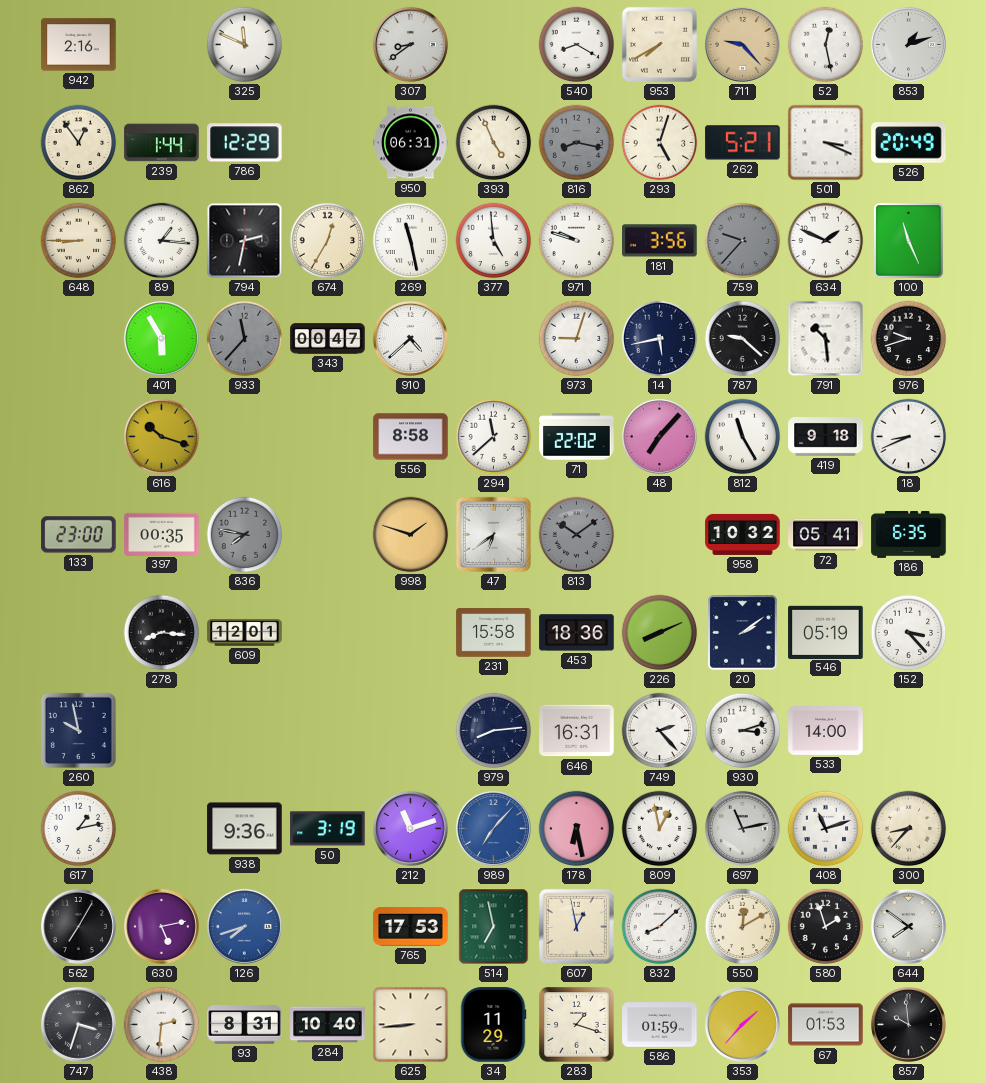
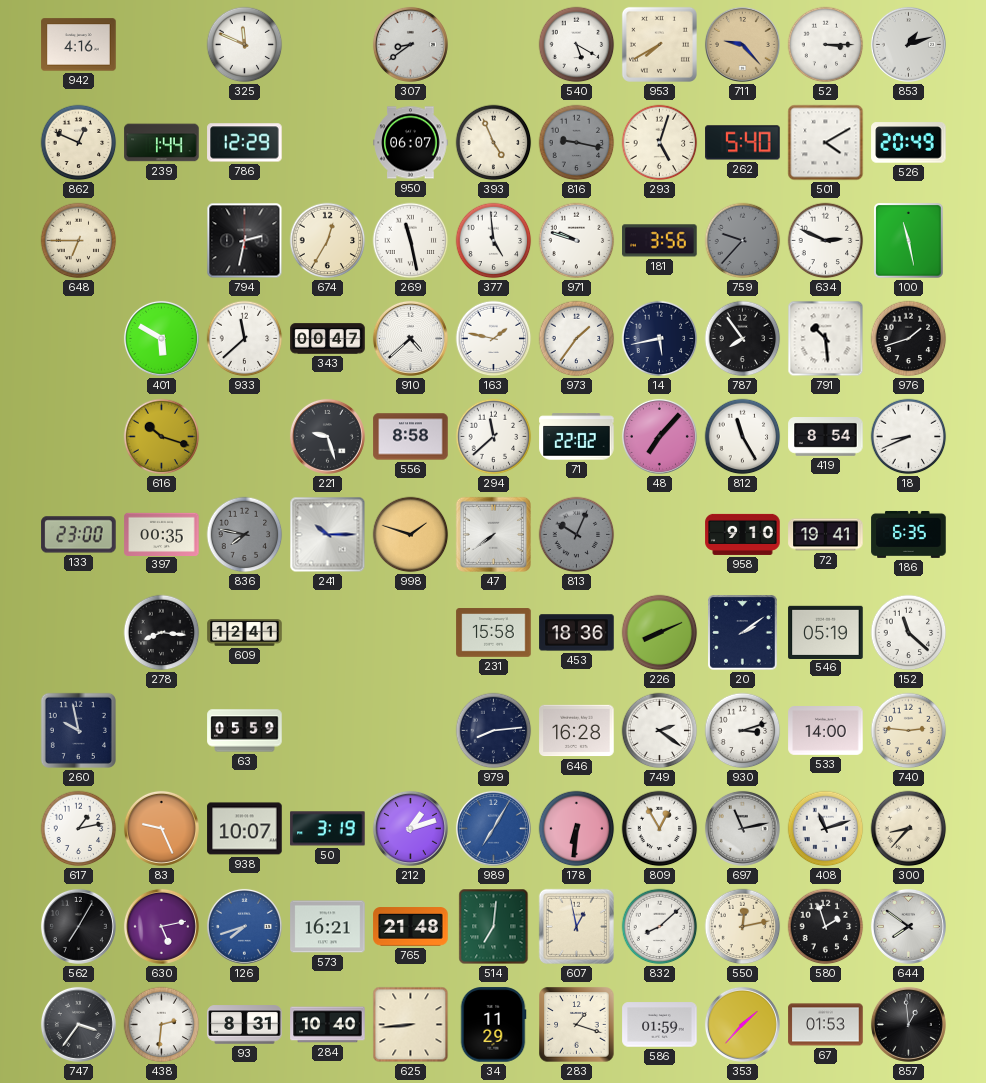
942: 2:16 -> 4:16
540: 8:20 -> 5:20
52: 12:28 -> 3:15
862: 12:54 -> 12:49
950: 06:31 -> 06:07
816: 8:17 -> 9:17
262: 5:21 -> 5:40
501: 3:19 -> 4:10
648: 8:45 -> 6:45
89: 1:16 -> none
634: 1:49 -> 2:49
100: 11:26 -> 11:28
401: 5:55 -> 5:50
933: 11:37 -> 11:38
933 dial: grey -> white
163: none -> 1:47
973: 9:03 -> 1:36
787: 9:22 -> 7:54
976: 9:42 -> 1:42
221: none -> 9:27
419: 9:18 -> 8:54
241: none -> 10:15
47: 6:39 -> 7:39
813: 10:09 -> 10:04
958: 10:32 -> 9:10
72: 05:41 -> 19:41
609: 12:01 -> 12:41
152: 3:23 -> 11:22
63: none -> 05:59
646: 16:31 -> 16:28
749: 2:23 -> 2:21
740: none -> 2:46
83: none -> 9:26
938: 9:36 -> 10:07
212: 11:12 -> 1:12
989: 7:07 -> 7:05
178: 6:28 -> 6:31
809: 12:58 -> 12:55
573: none -> 16:21
765: 17:53 -> 21:48
514: 6:58 -> 7:01
550: 12:10 -> 12:13
747: 3:33 -> 3:36
857: 9:59 -> 12:59
